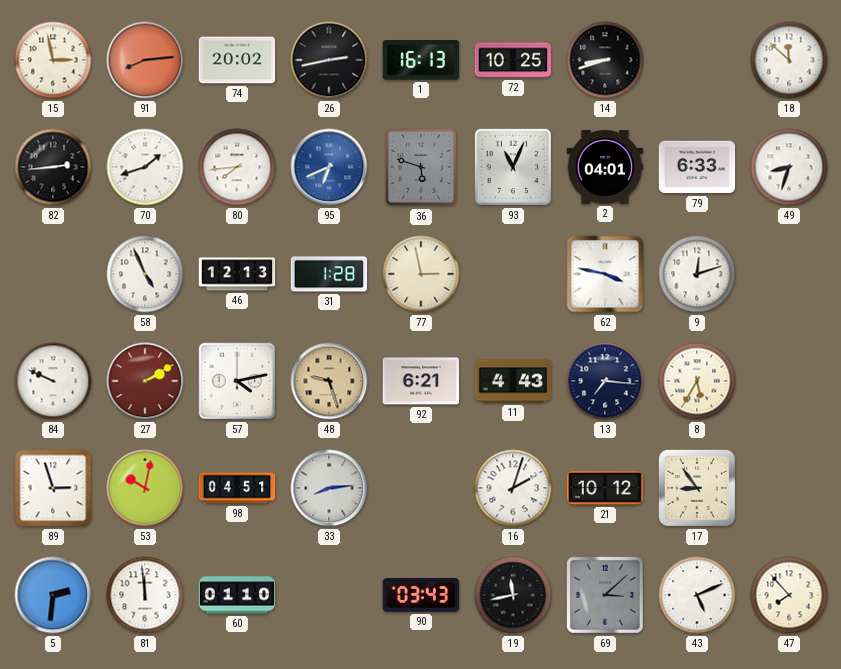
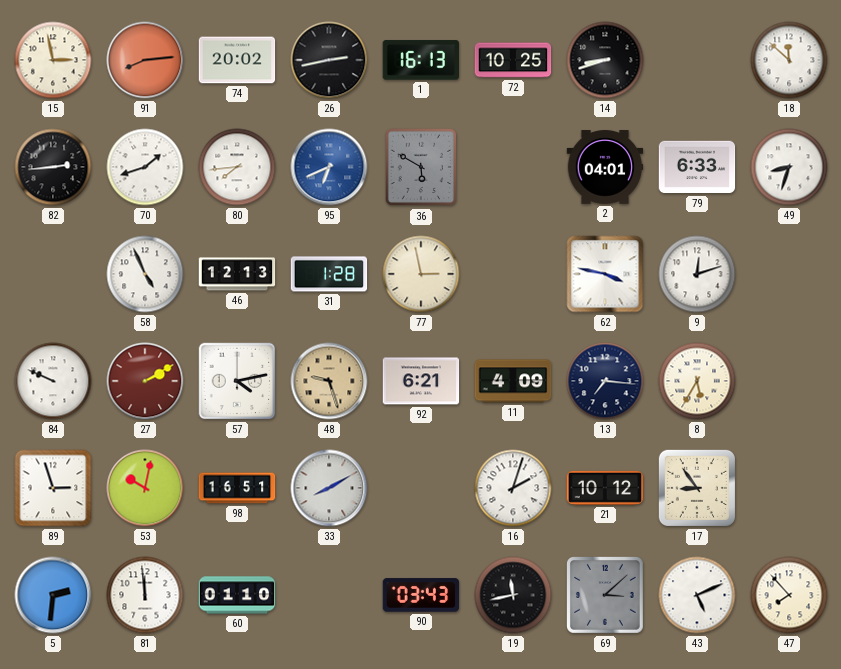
36: 5:48 -> 5:50
93: 11:04 -> none
11: 4:43 -> 4:09
98: 04:51 -> 16:51
33: 8:14 -> 8:10
